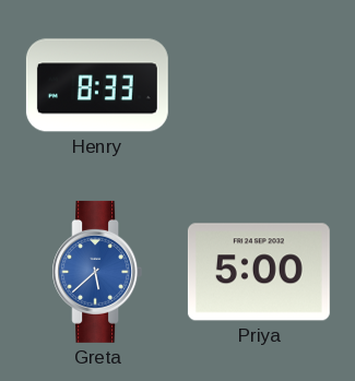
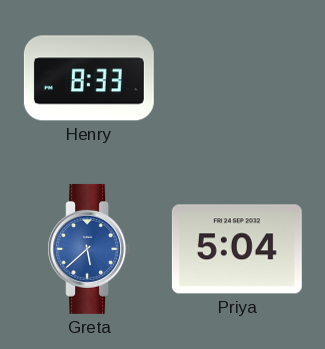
Priya: 5:00 -> 5:04
